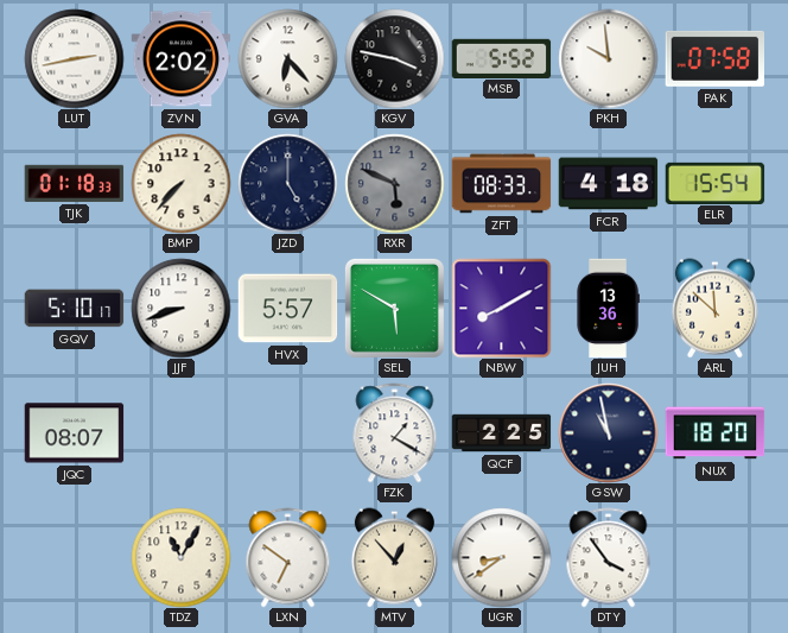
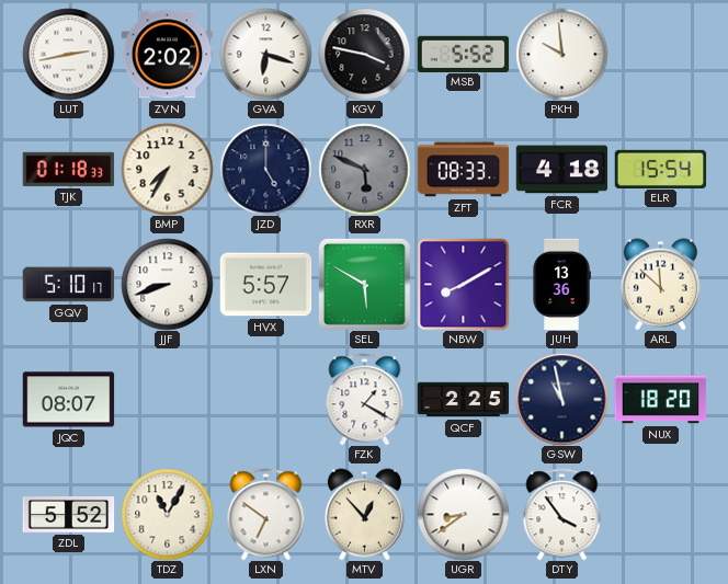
GVA: 6:23 -> 6:18
PAK: 07:58 -> none
BMP: 7:37 -> 7:35
ZDL: none -> 5:52
